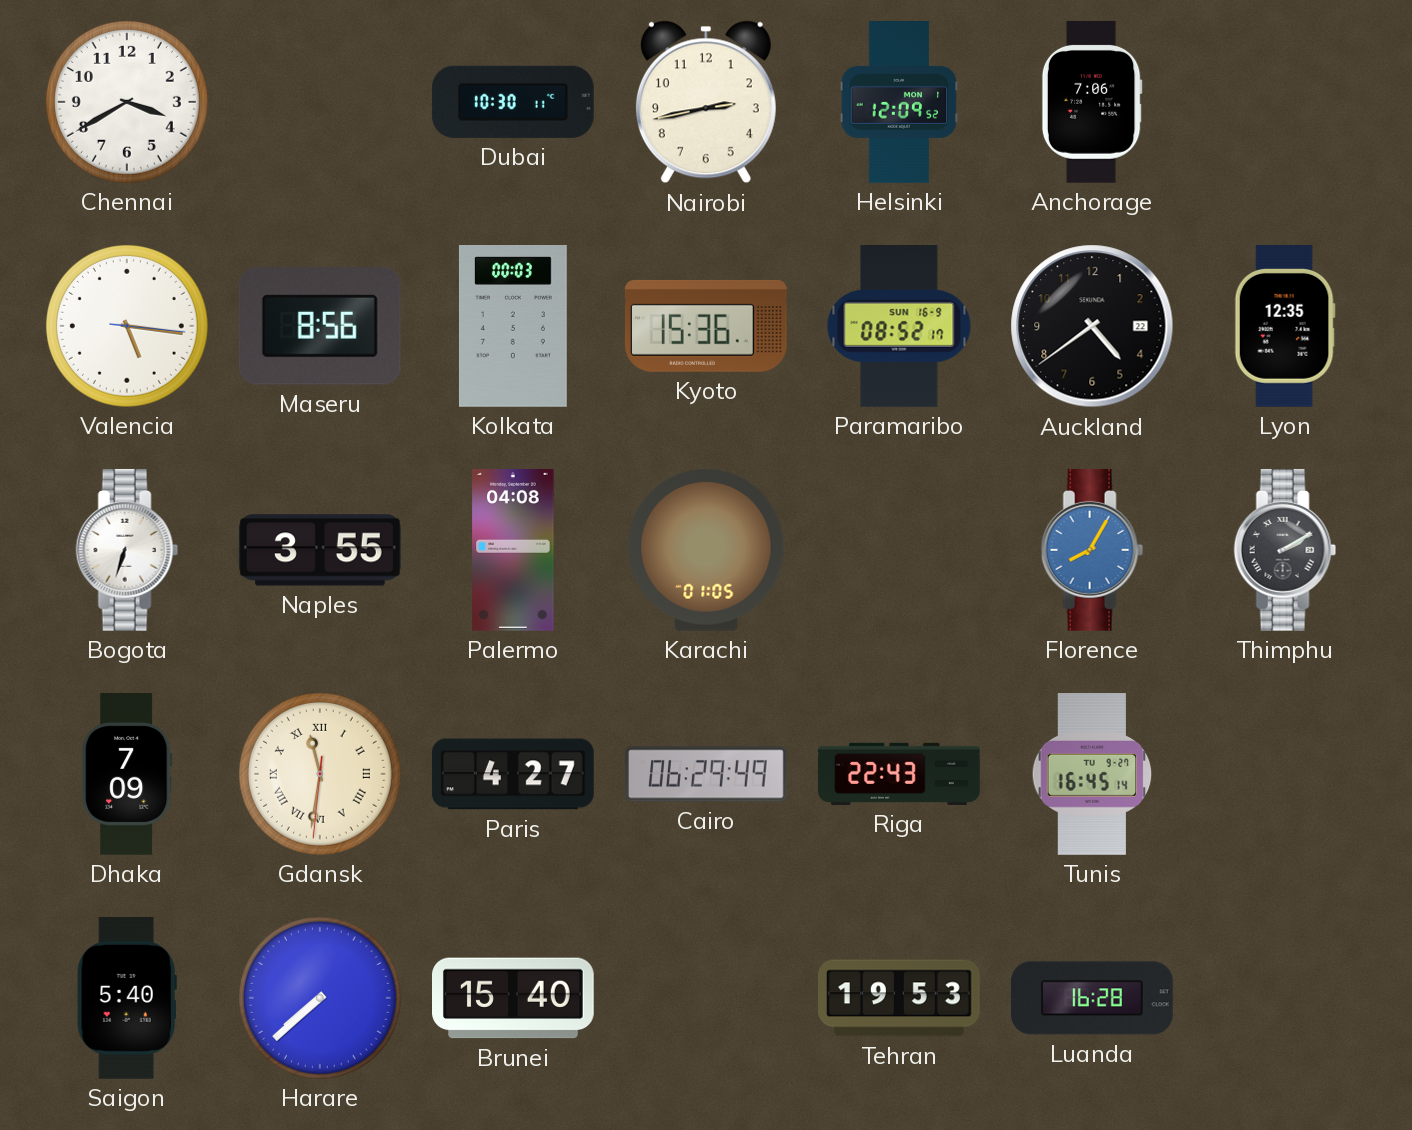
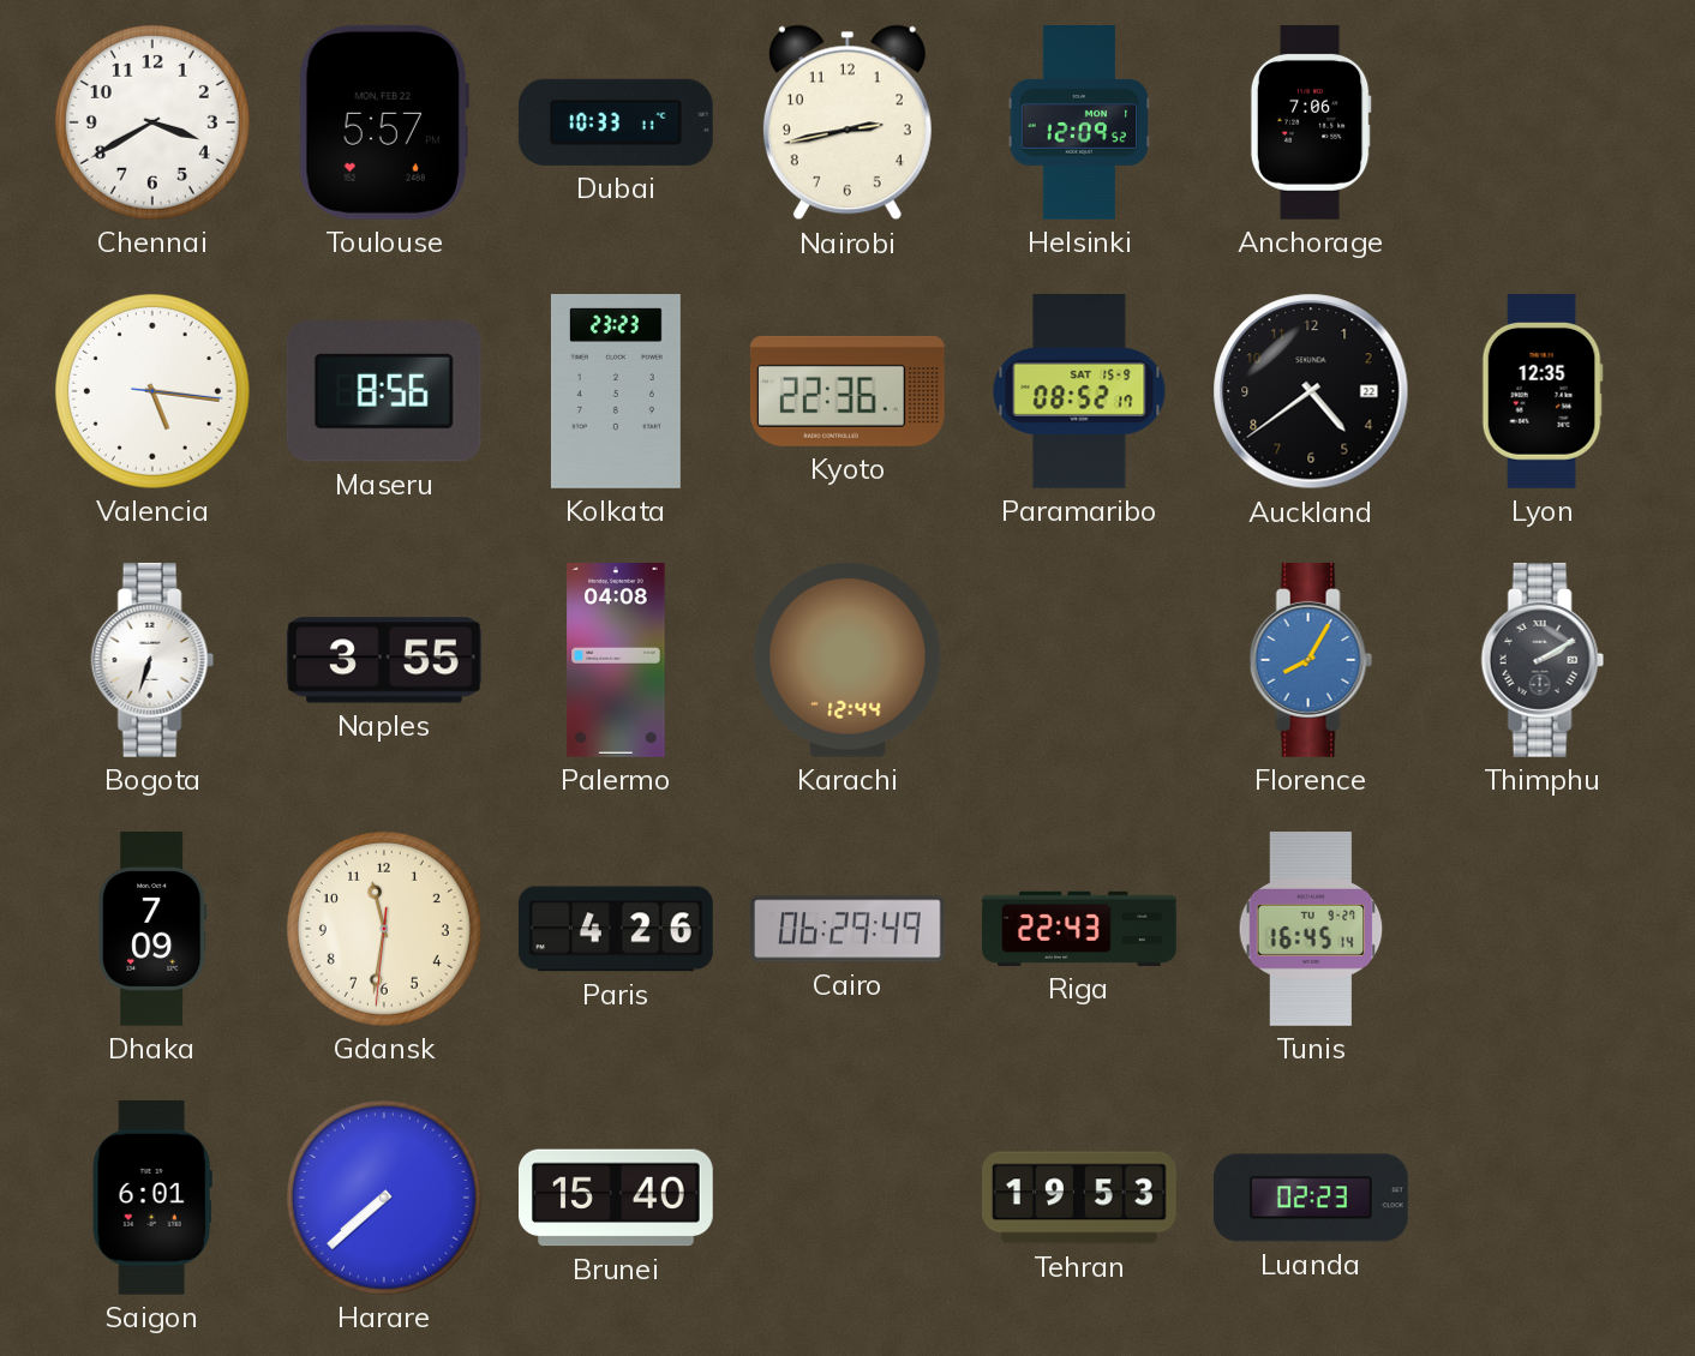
Toulouse: none -> 5:57
Dubai: 10:30 -> 10:33
Kolkata: 00:03 -> 23:23
Kyoto: 15:36 -> 22:36
Paramaribo date: SUN 16-9 -> SAT 15-9
Karachi: 01:05 -> 12:44
Gdansk numerals: Roman -> Arabic
Paris: 4:27 -> 4:26
Saigon: 5:40 -> 6:01
Luanda: 16:28 -> 02:23
